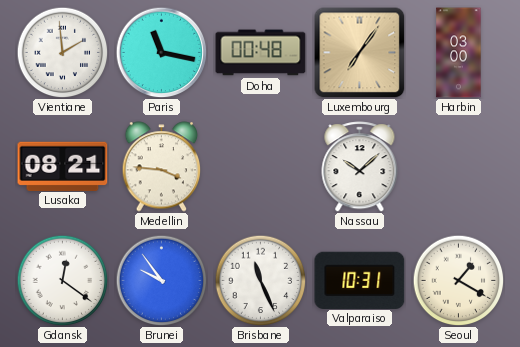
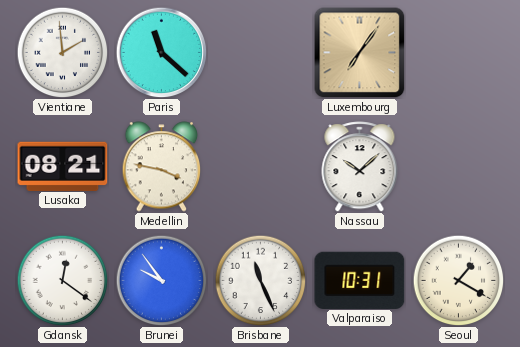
Paris: 11:17 -> 11:22
Doha: 00:48 -> none
Harbin: 03:00 -> none
Medellin: 3:46 -> 3:47
